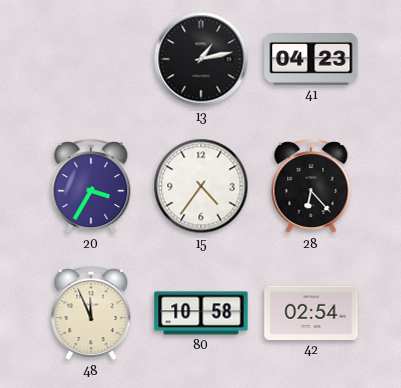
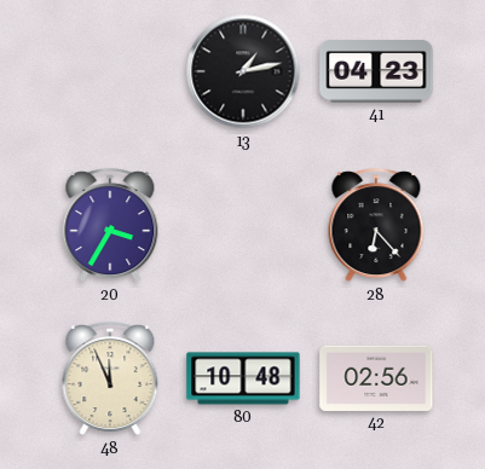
15: 4:36 -> none
80: 10:58 -> 10:48
42: 02:54 -> 02:56
